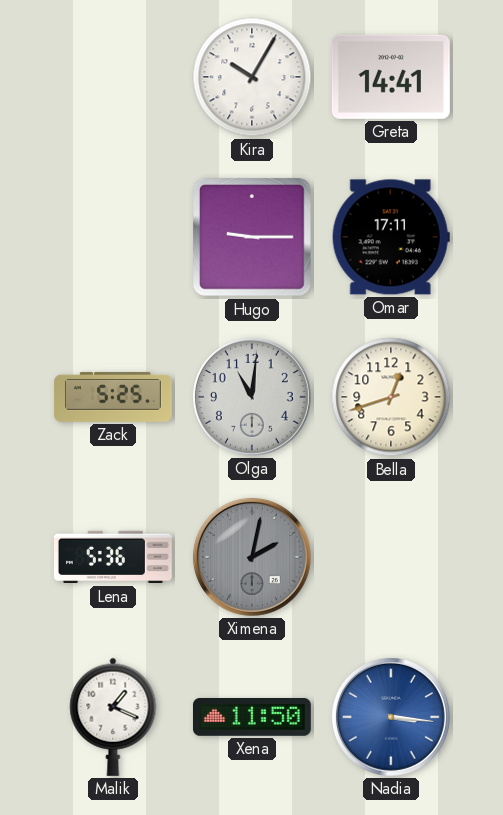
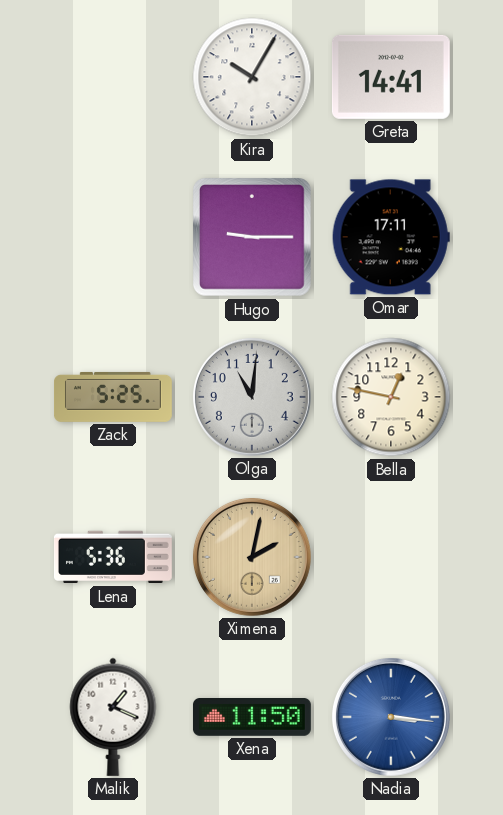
Bella: 12:42 -> 12:47
Ximena dial: grey -> champagne
